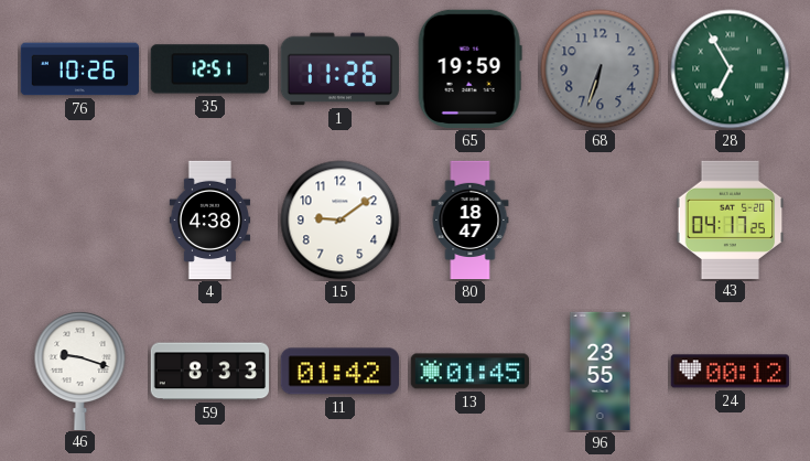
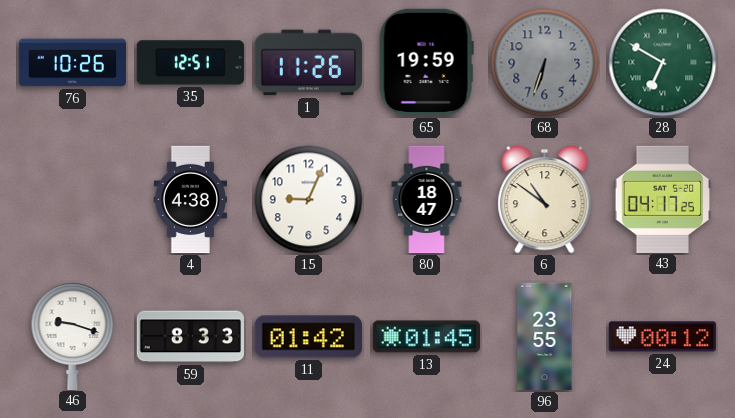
28: 6:55 -> 6:50
15: 9:09 -> 9:04
6: none -> 10:51
